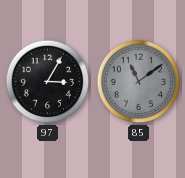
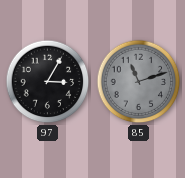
85: 11:09 -> 11:12
